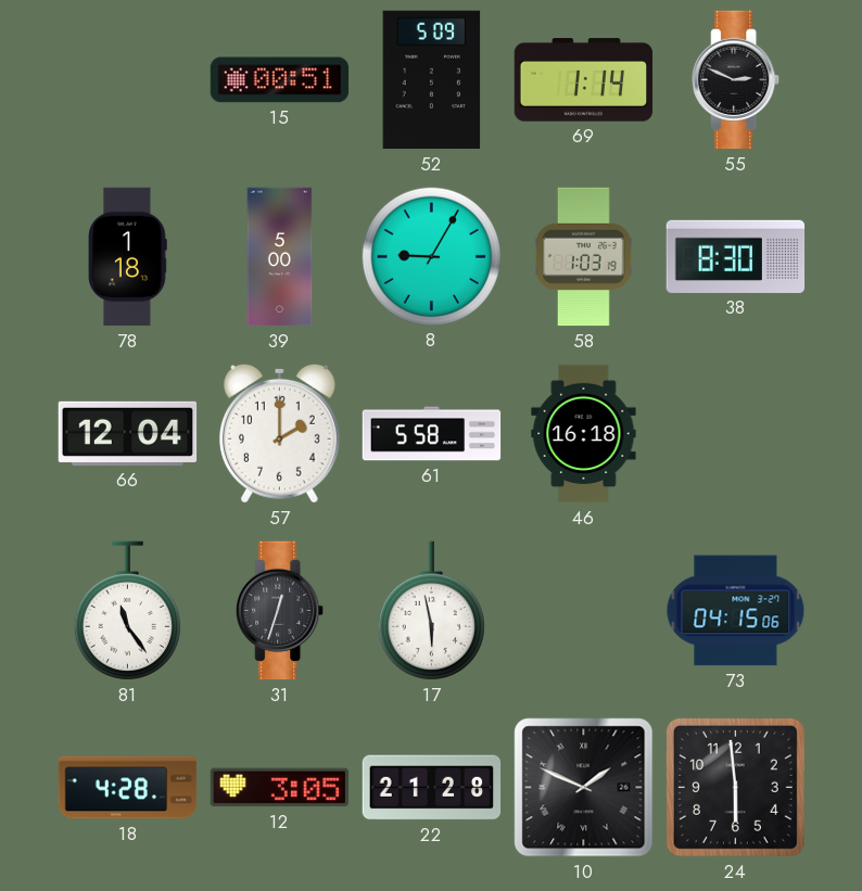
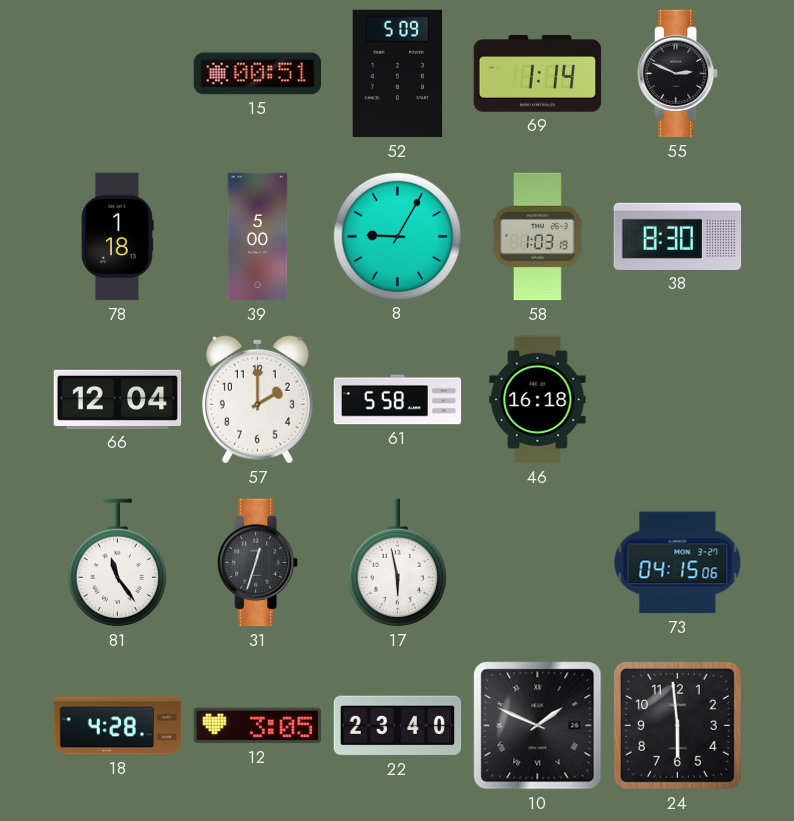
22: 21:28 -> 23:40
